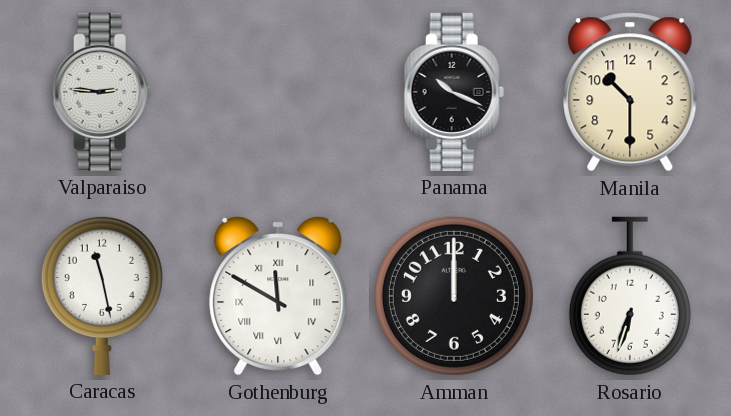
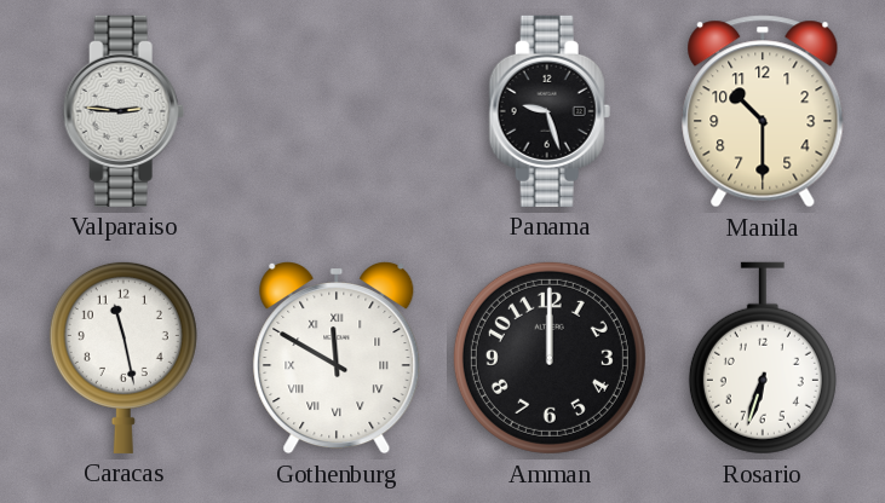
Panama: 10:19 -> 9:27
